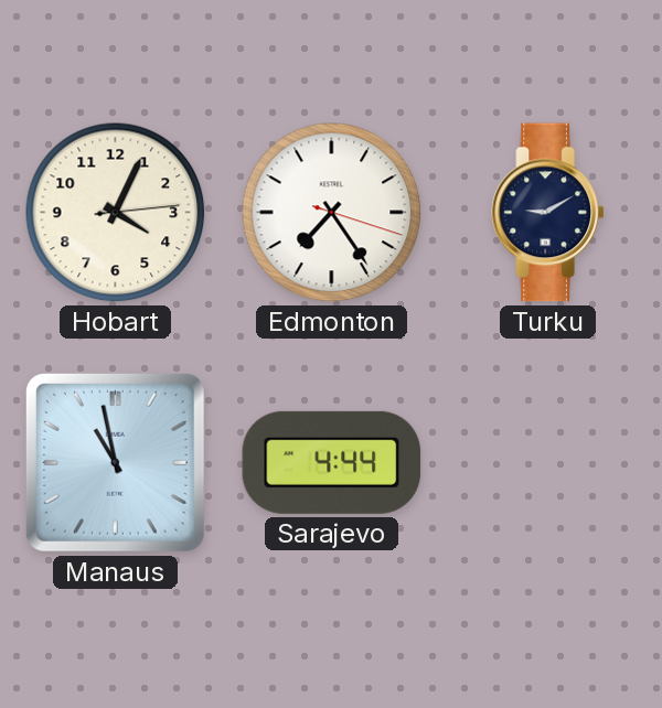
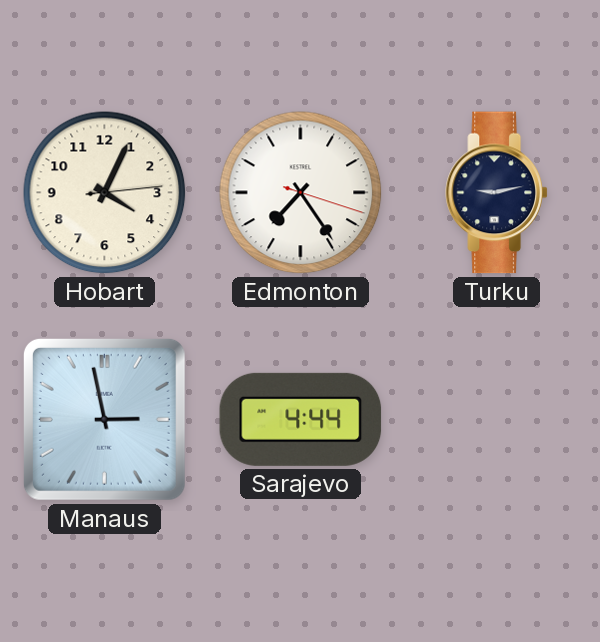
Turku: 9:10 -> 9:13
Manaus: 10:58 -> 2:58
